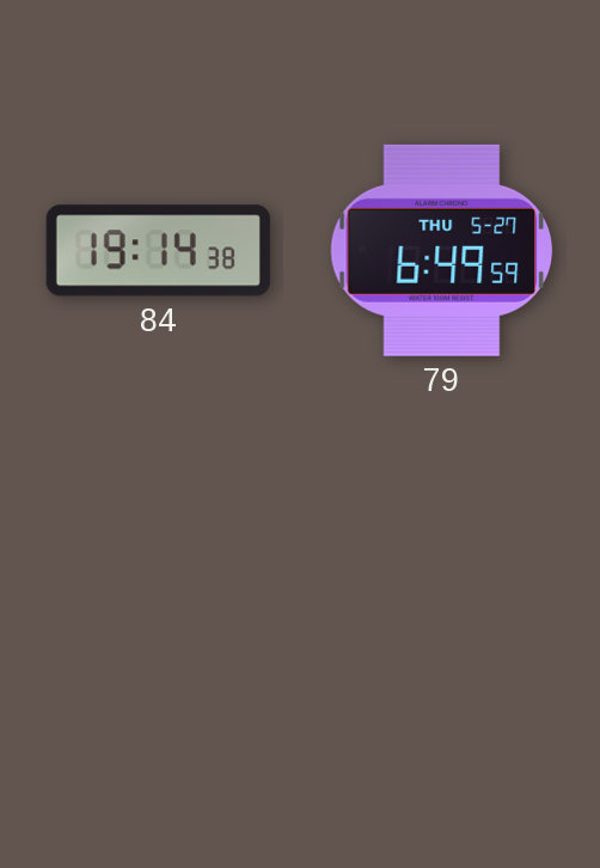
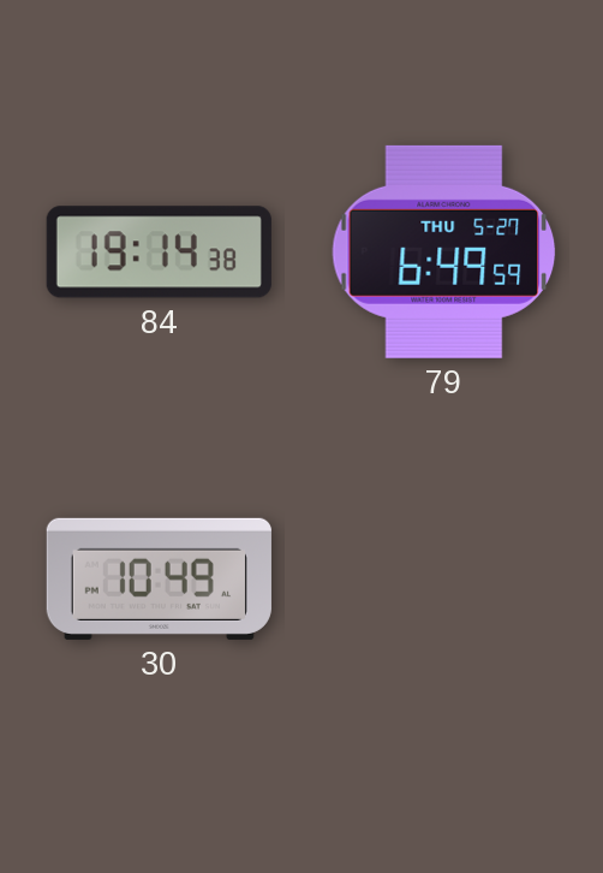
30: none -> 10:49
